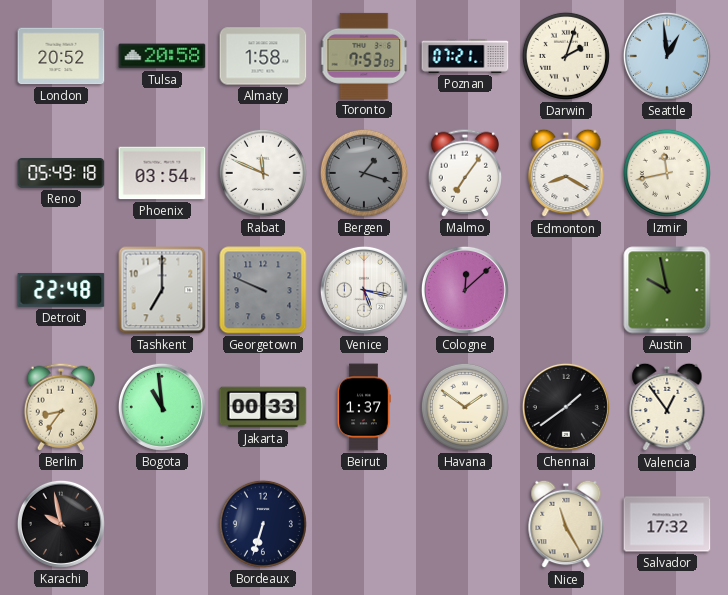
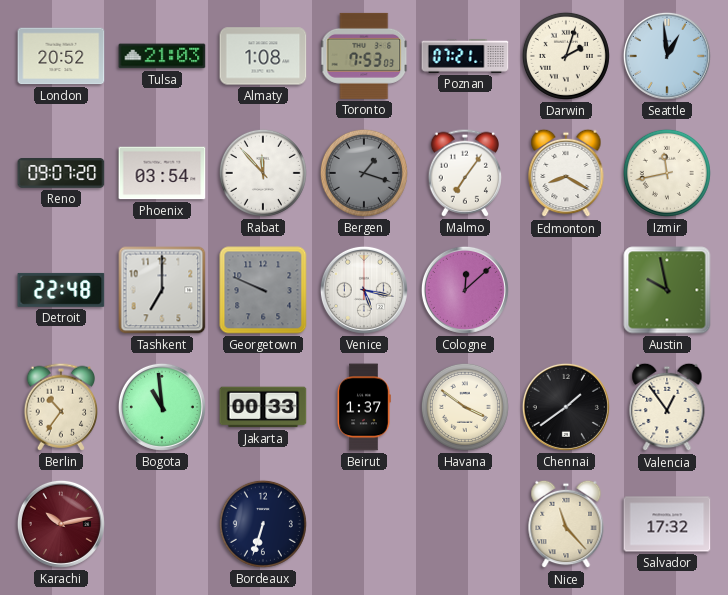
Tulsa: 20:58 -> 21:03
Almaty: 1:58 -> 1:08
Reno: 05:49 -> 09:07
Rabat: 11:49 -> 11:53
Berlin: 8:36 -> 10:36
Havana: 1:51 -> 3:51
Karachi: 9:58 -> 10:13
Karachi dial: black -> burgundy
Nice: 11:25 -> 11:23
